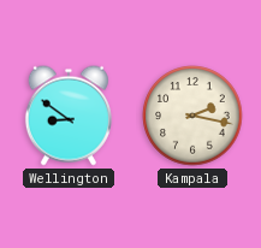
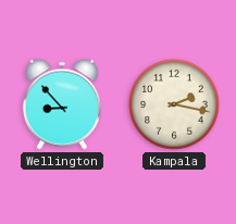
Wellington: 8:51 -> 8:53
